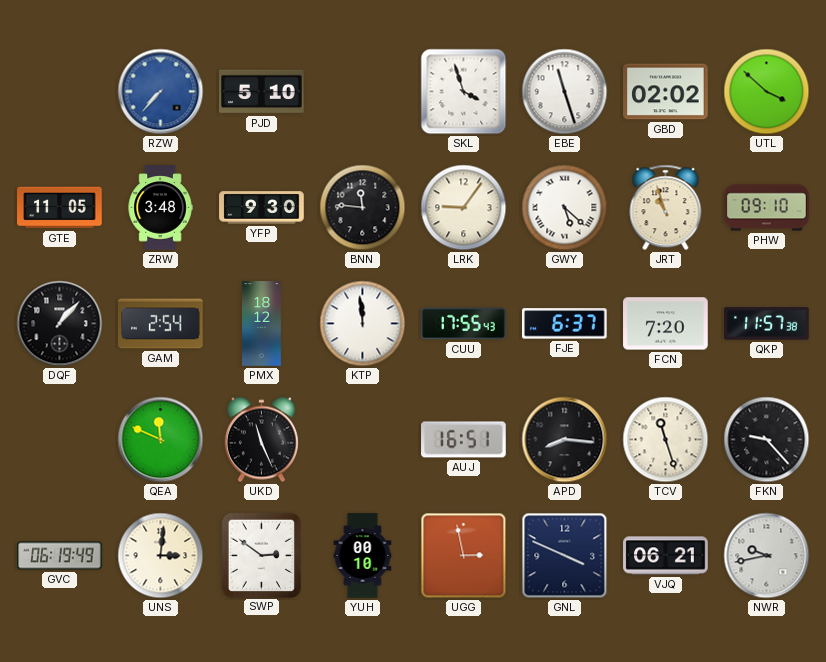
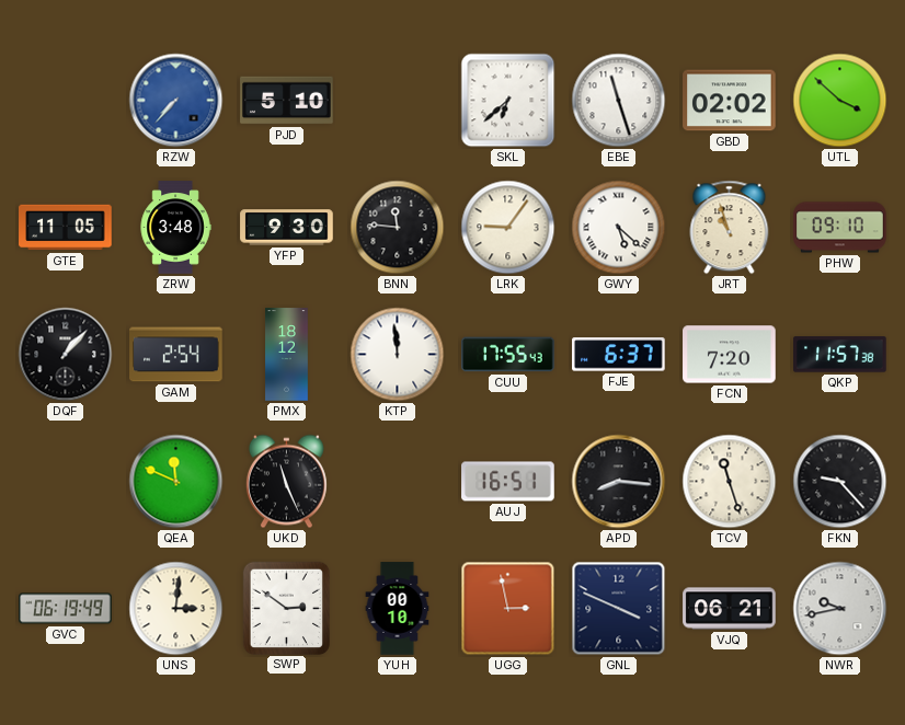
SKL: 3:57 -> 6:38
